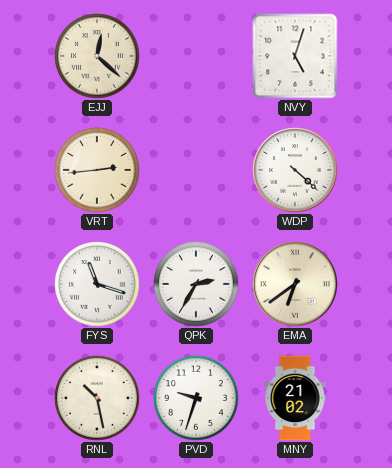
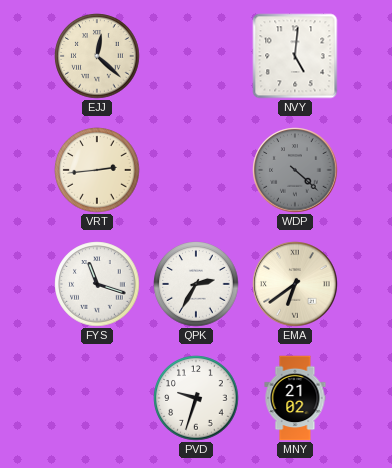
NVY: 5:03 -> 5:01
WDP dial: white -> grey
RNL: 10:28 -> none
